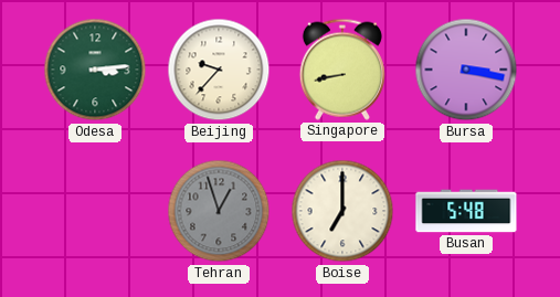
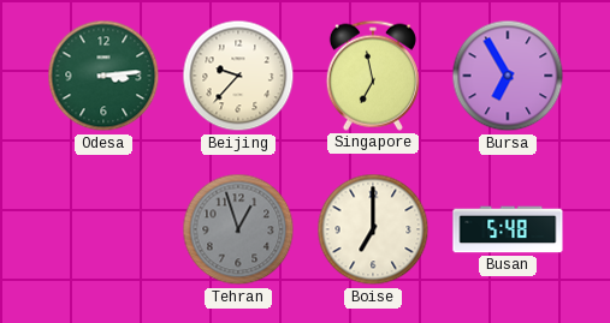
Singapore: 8:43 -> 6:58
Bursa: 3:17 -> 6:55
